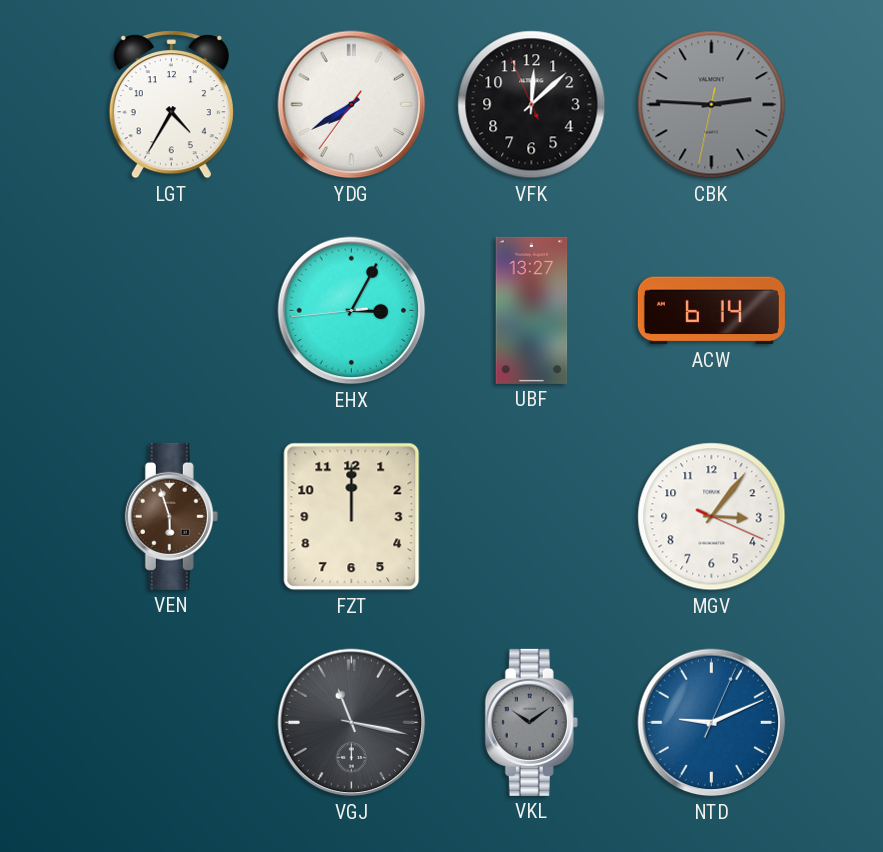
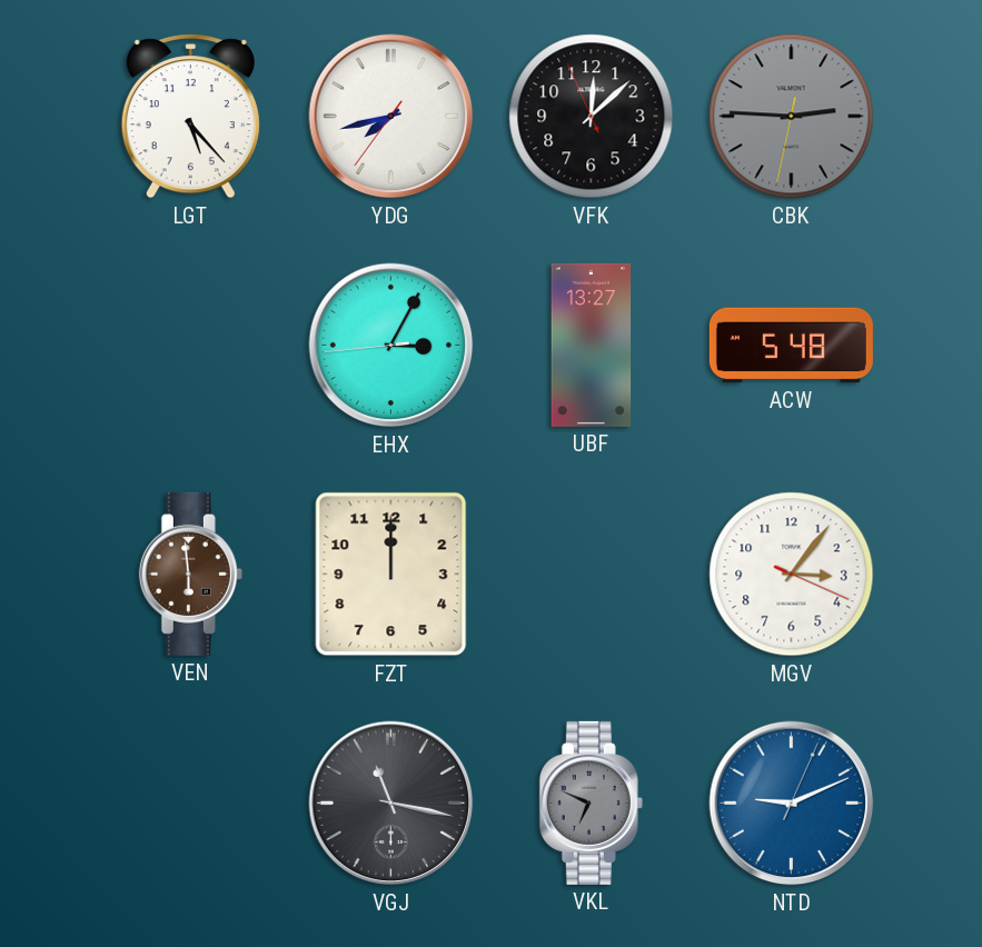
LGT: 4:35 -> 5:23
YDG: 7:39 -> 7:42
ACW: 6:14 -> 5:48
VEN: 5:57 -> 5:59
VKL: 10:09 -> 6:49
